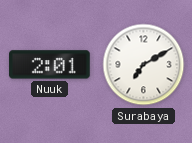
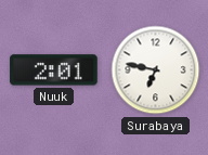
Surabaya: 7:10 -> 6:47
